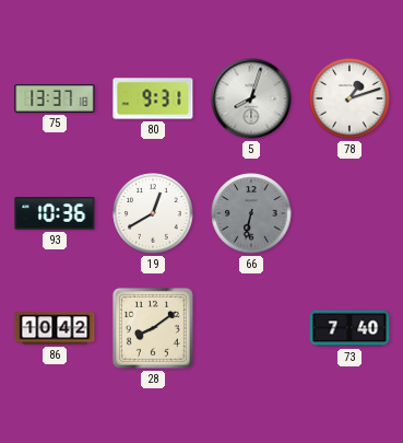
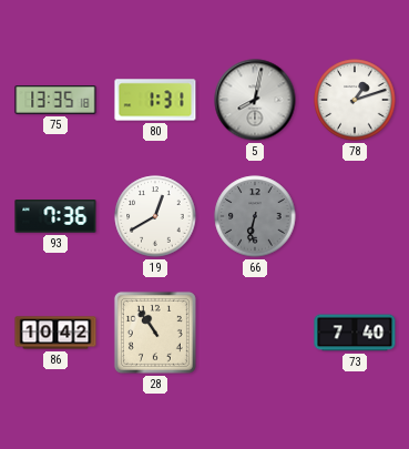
75: 13:37 -> 13:35
80: 9:31 -> 1:31
5: 8:03 -> 8:02
93: 10:36 -> 7:36
28: 8:09 -> 10:54
